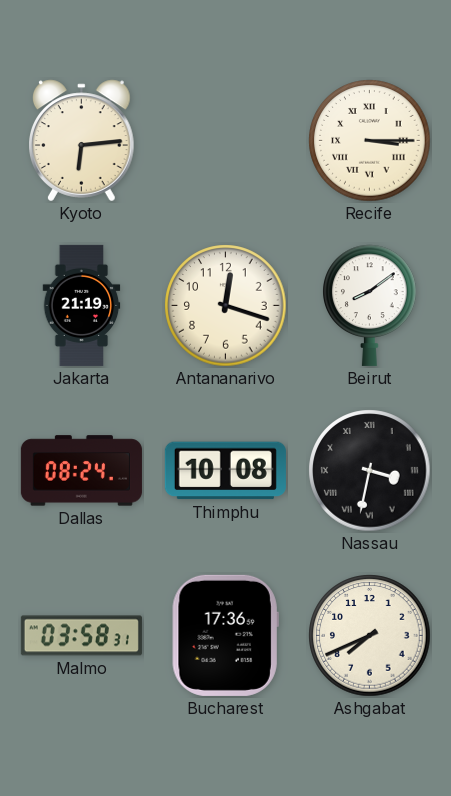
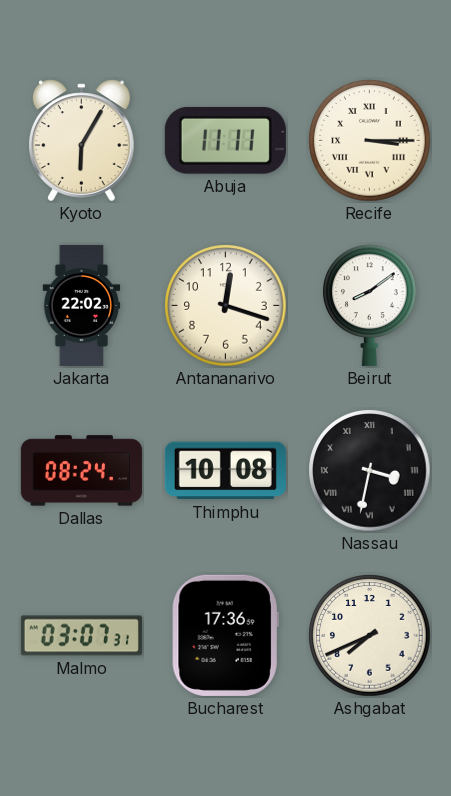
Kyoto: 6:14 -> 6:05
Abuja: none -> 11:11
Jakarta: 21:19 -> 22:02
Malmo: 03:58 -> 03:07
